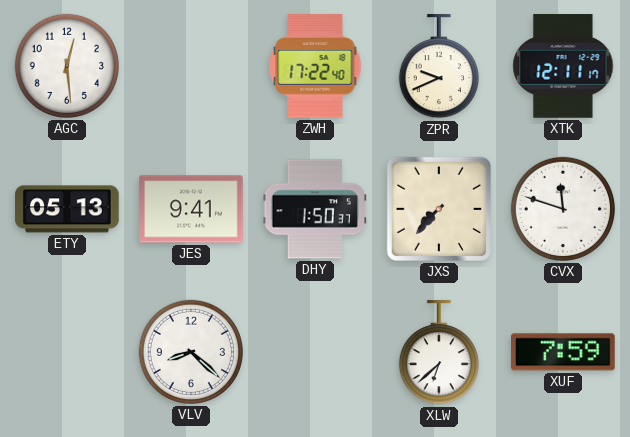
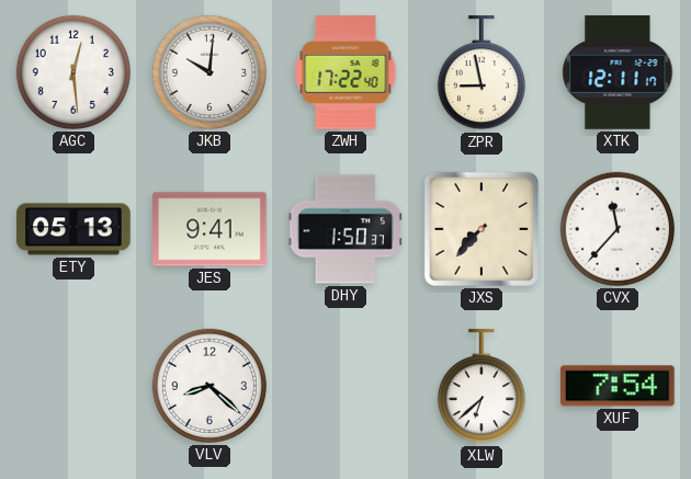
JKB: none -> 10:01
ZPR: 9:41 -> 8:58
CVX: 11:48 -> 11:37
XUF: 7:59 -> 7:54
